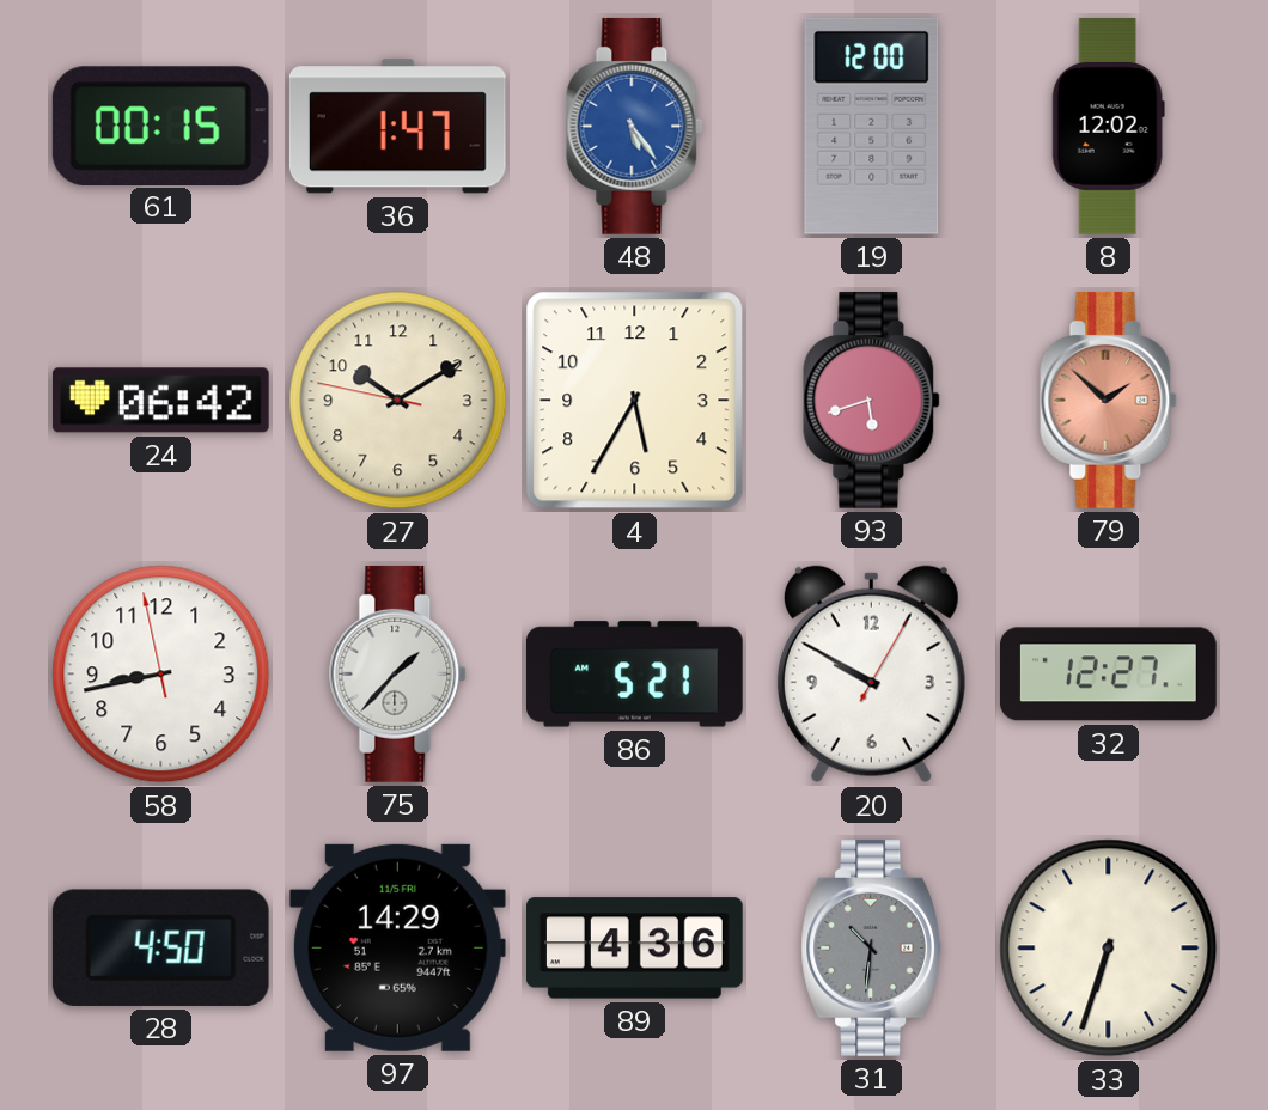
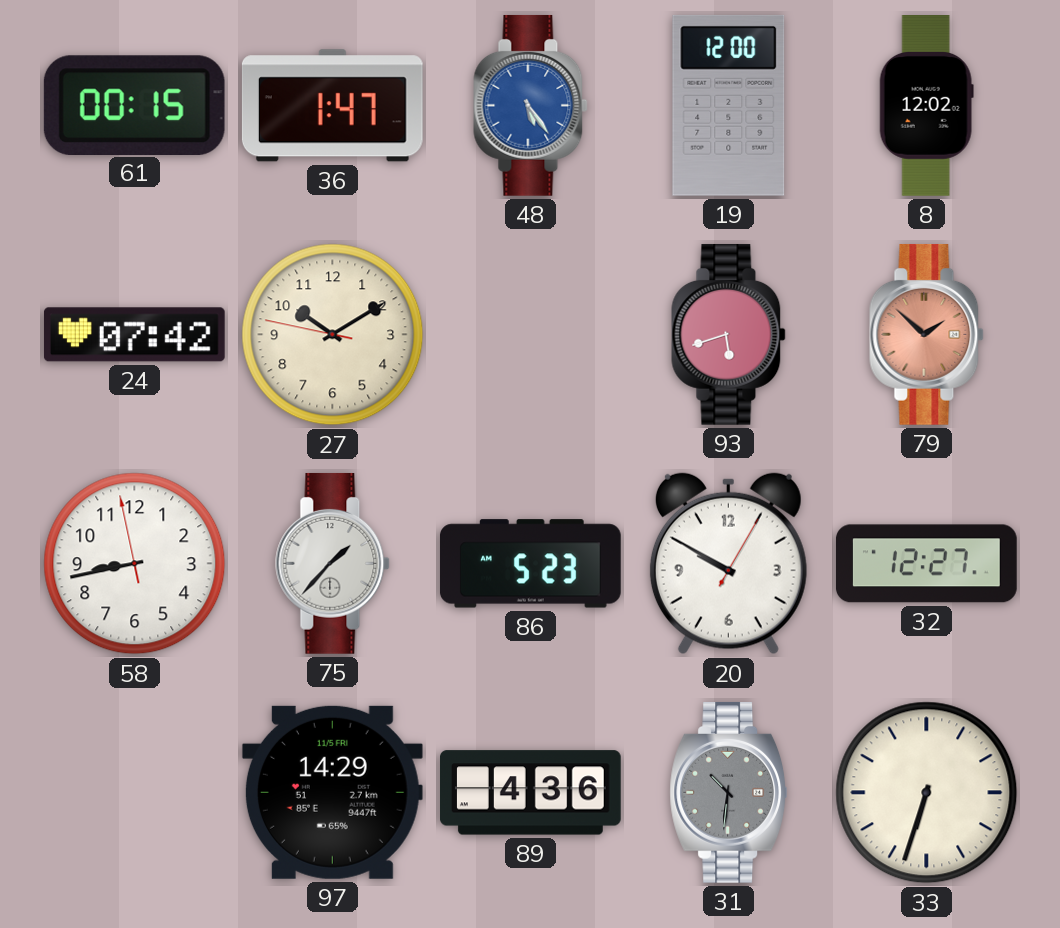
24: 06:42 -> 07:42
4: 5:35 -> none
86: 5:21 -> 5:23
28: 4:50 -> none
